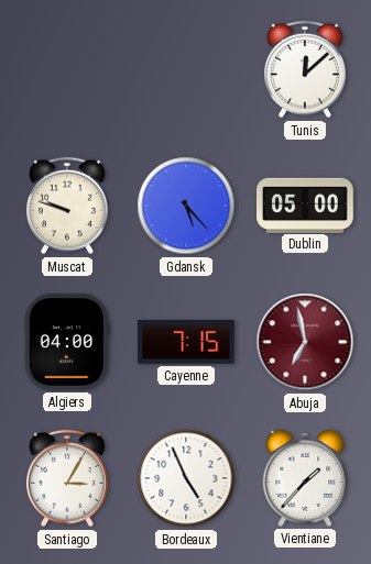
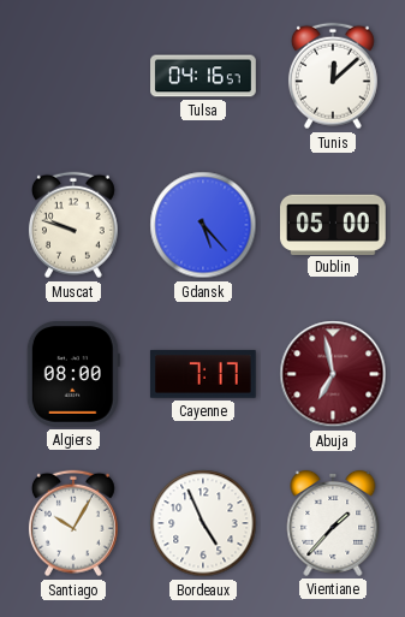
Tulsa: none -> 04:16
Algiers: 04:00 -> 08:00
Cayenne: 7:15 -> 7:17
Santiago: 3:05 -> 10:05
